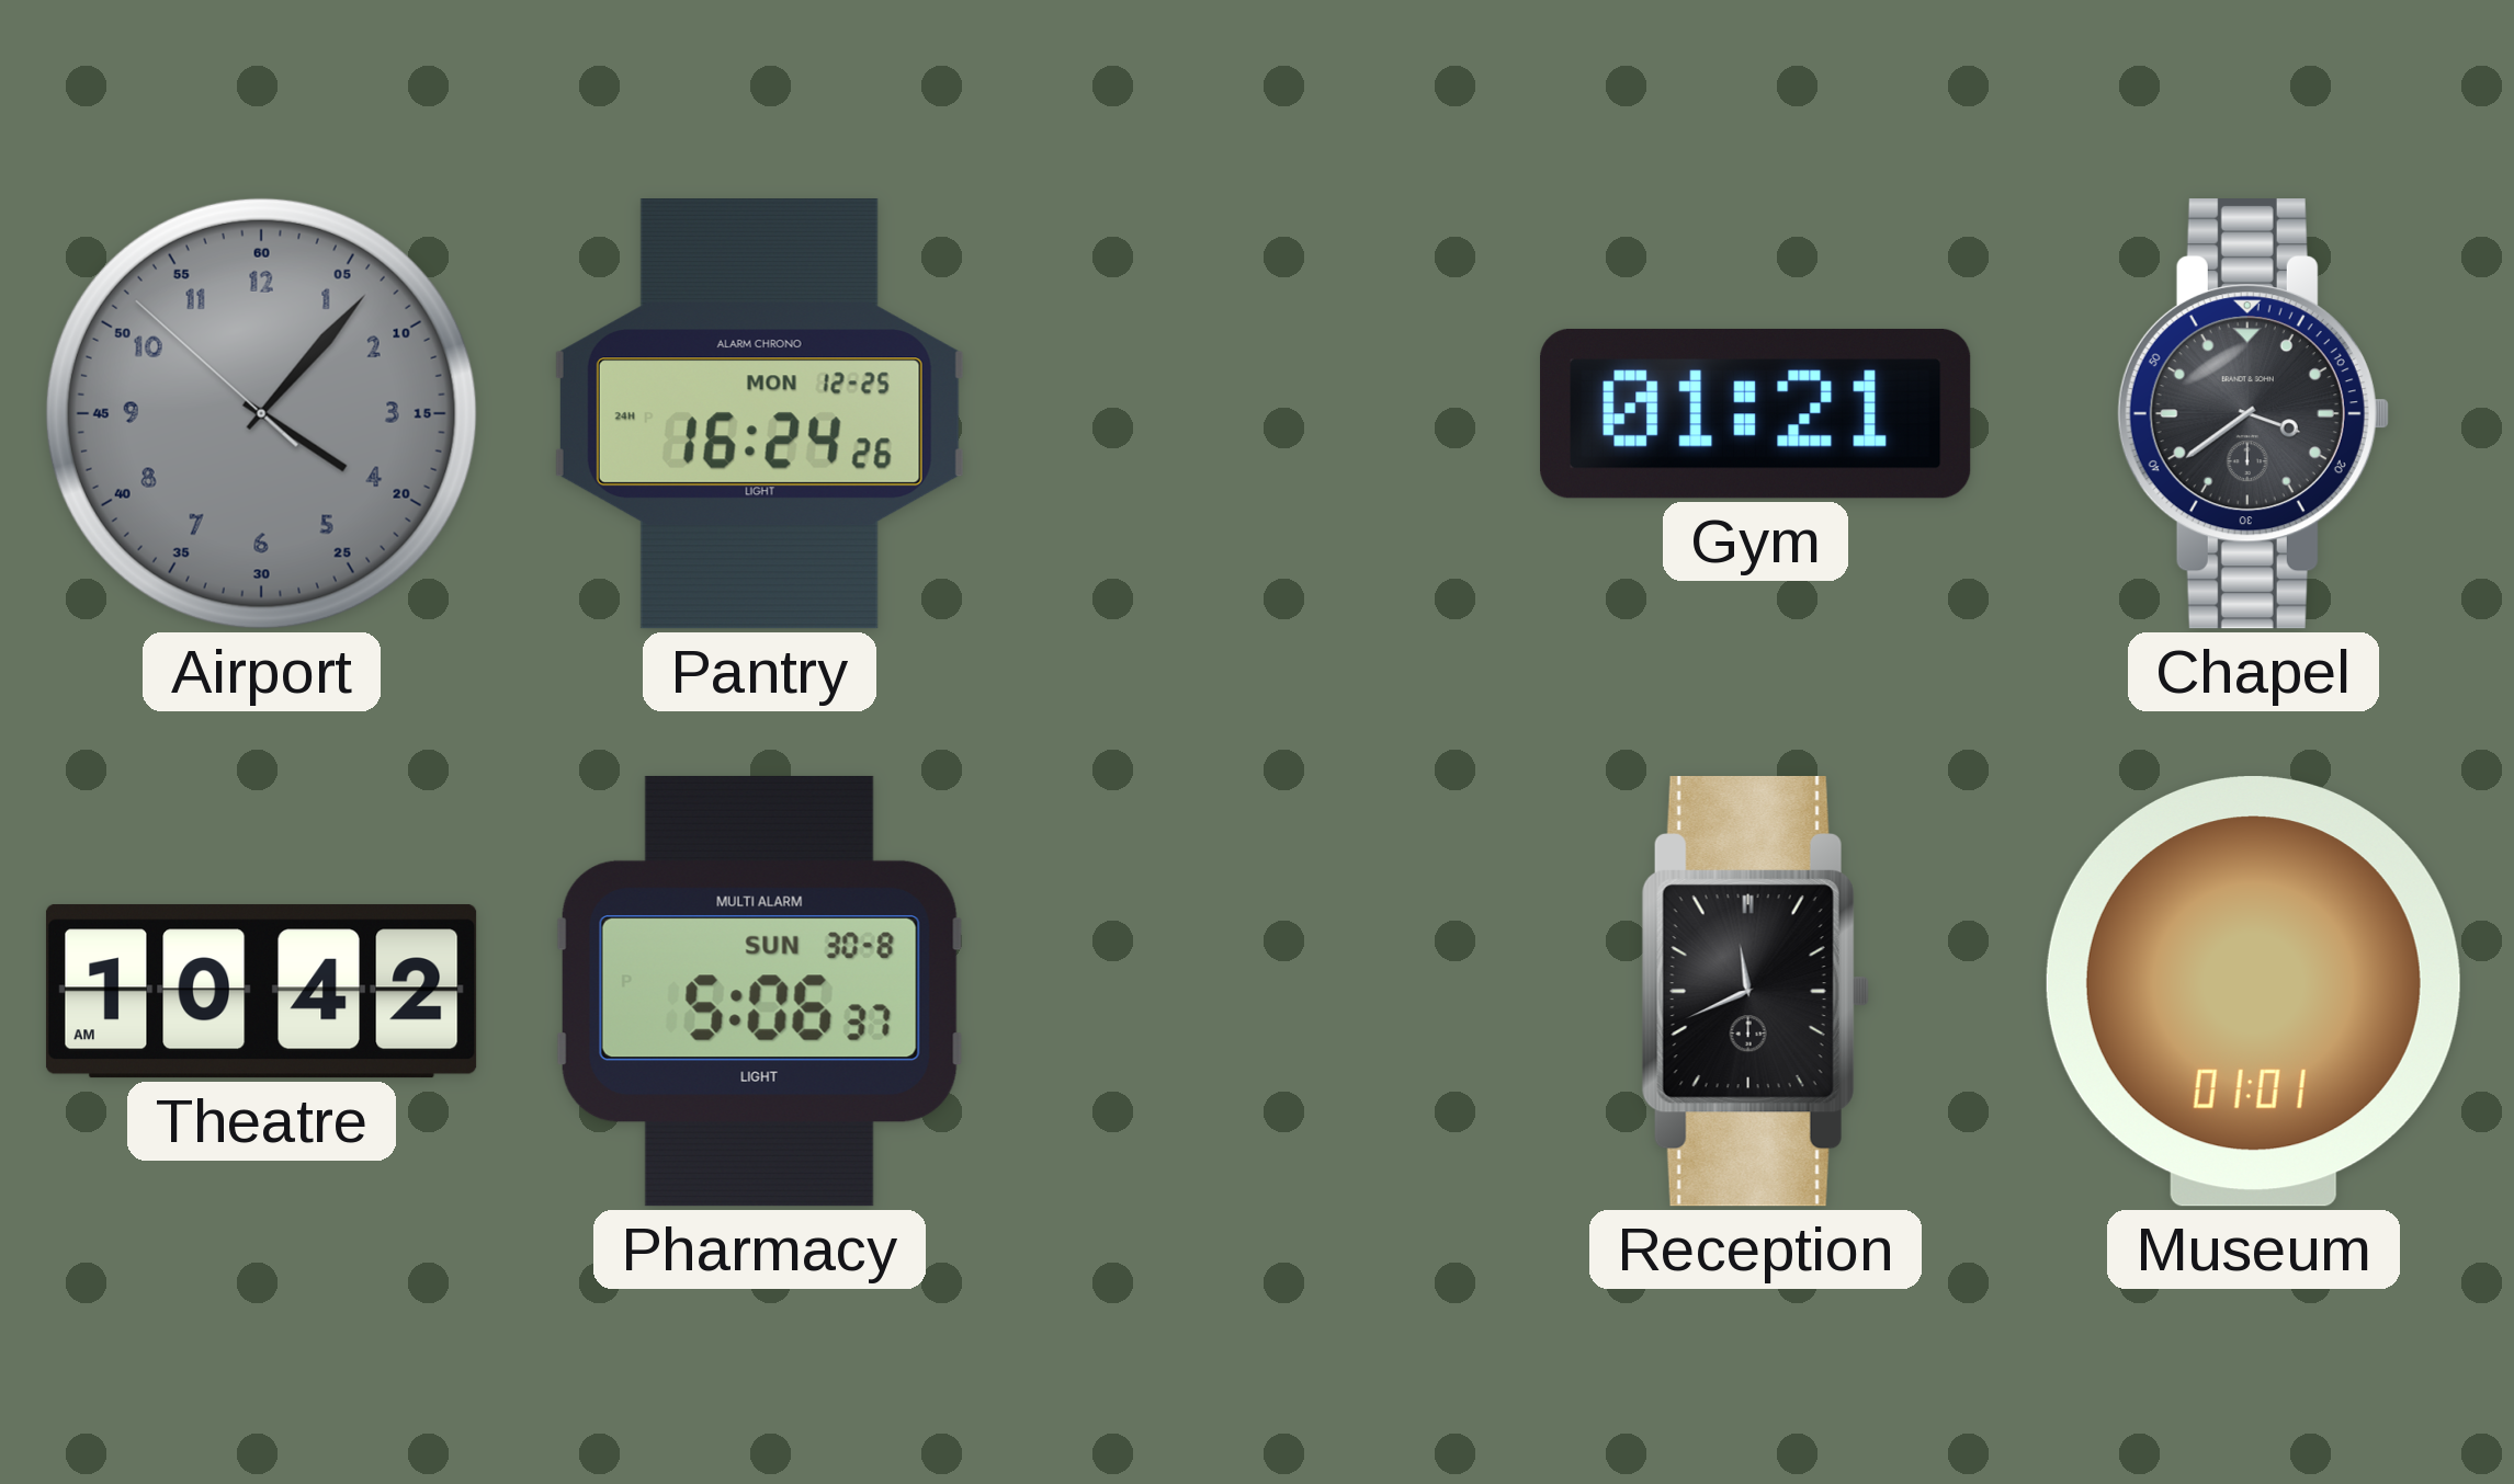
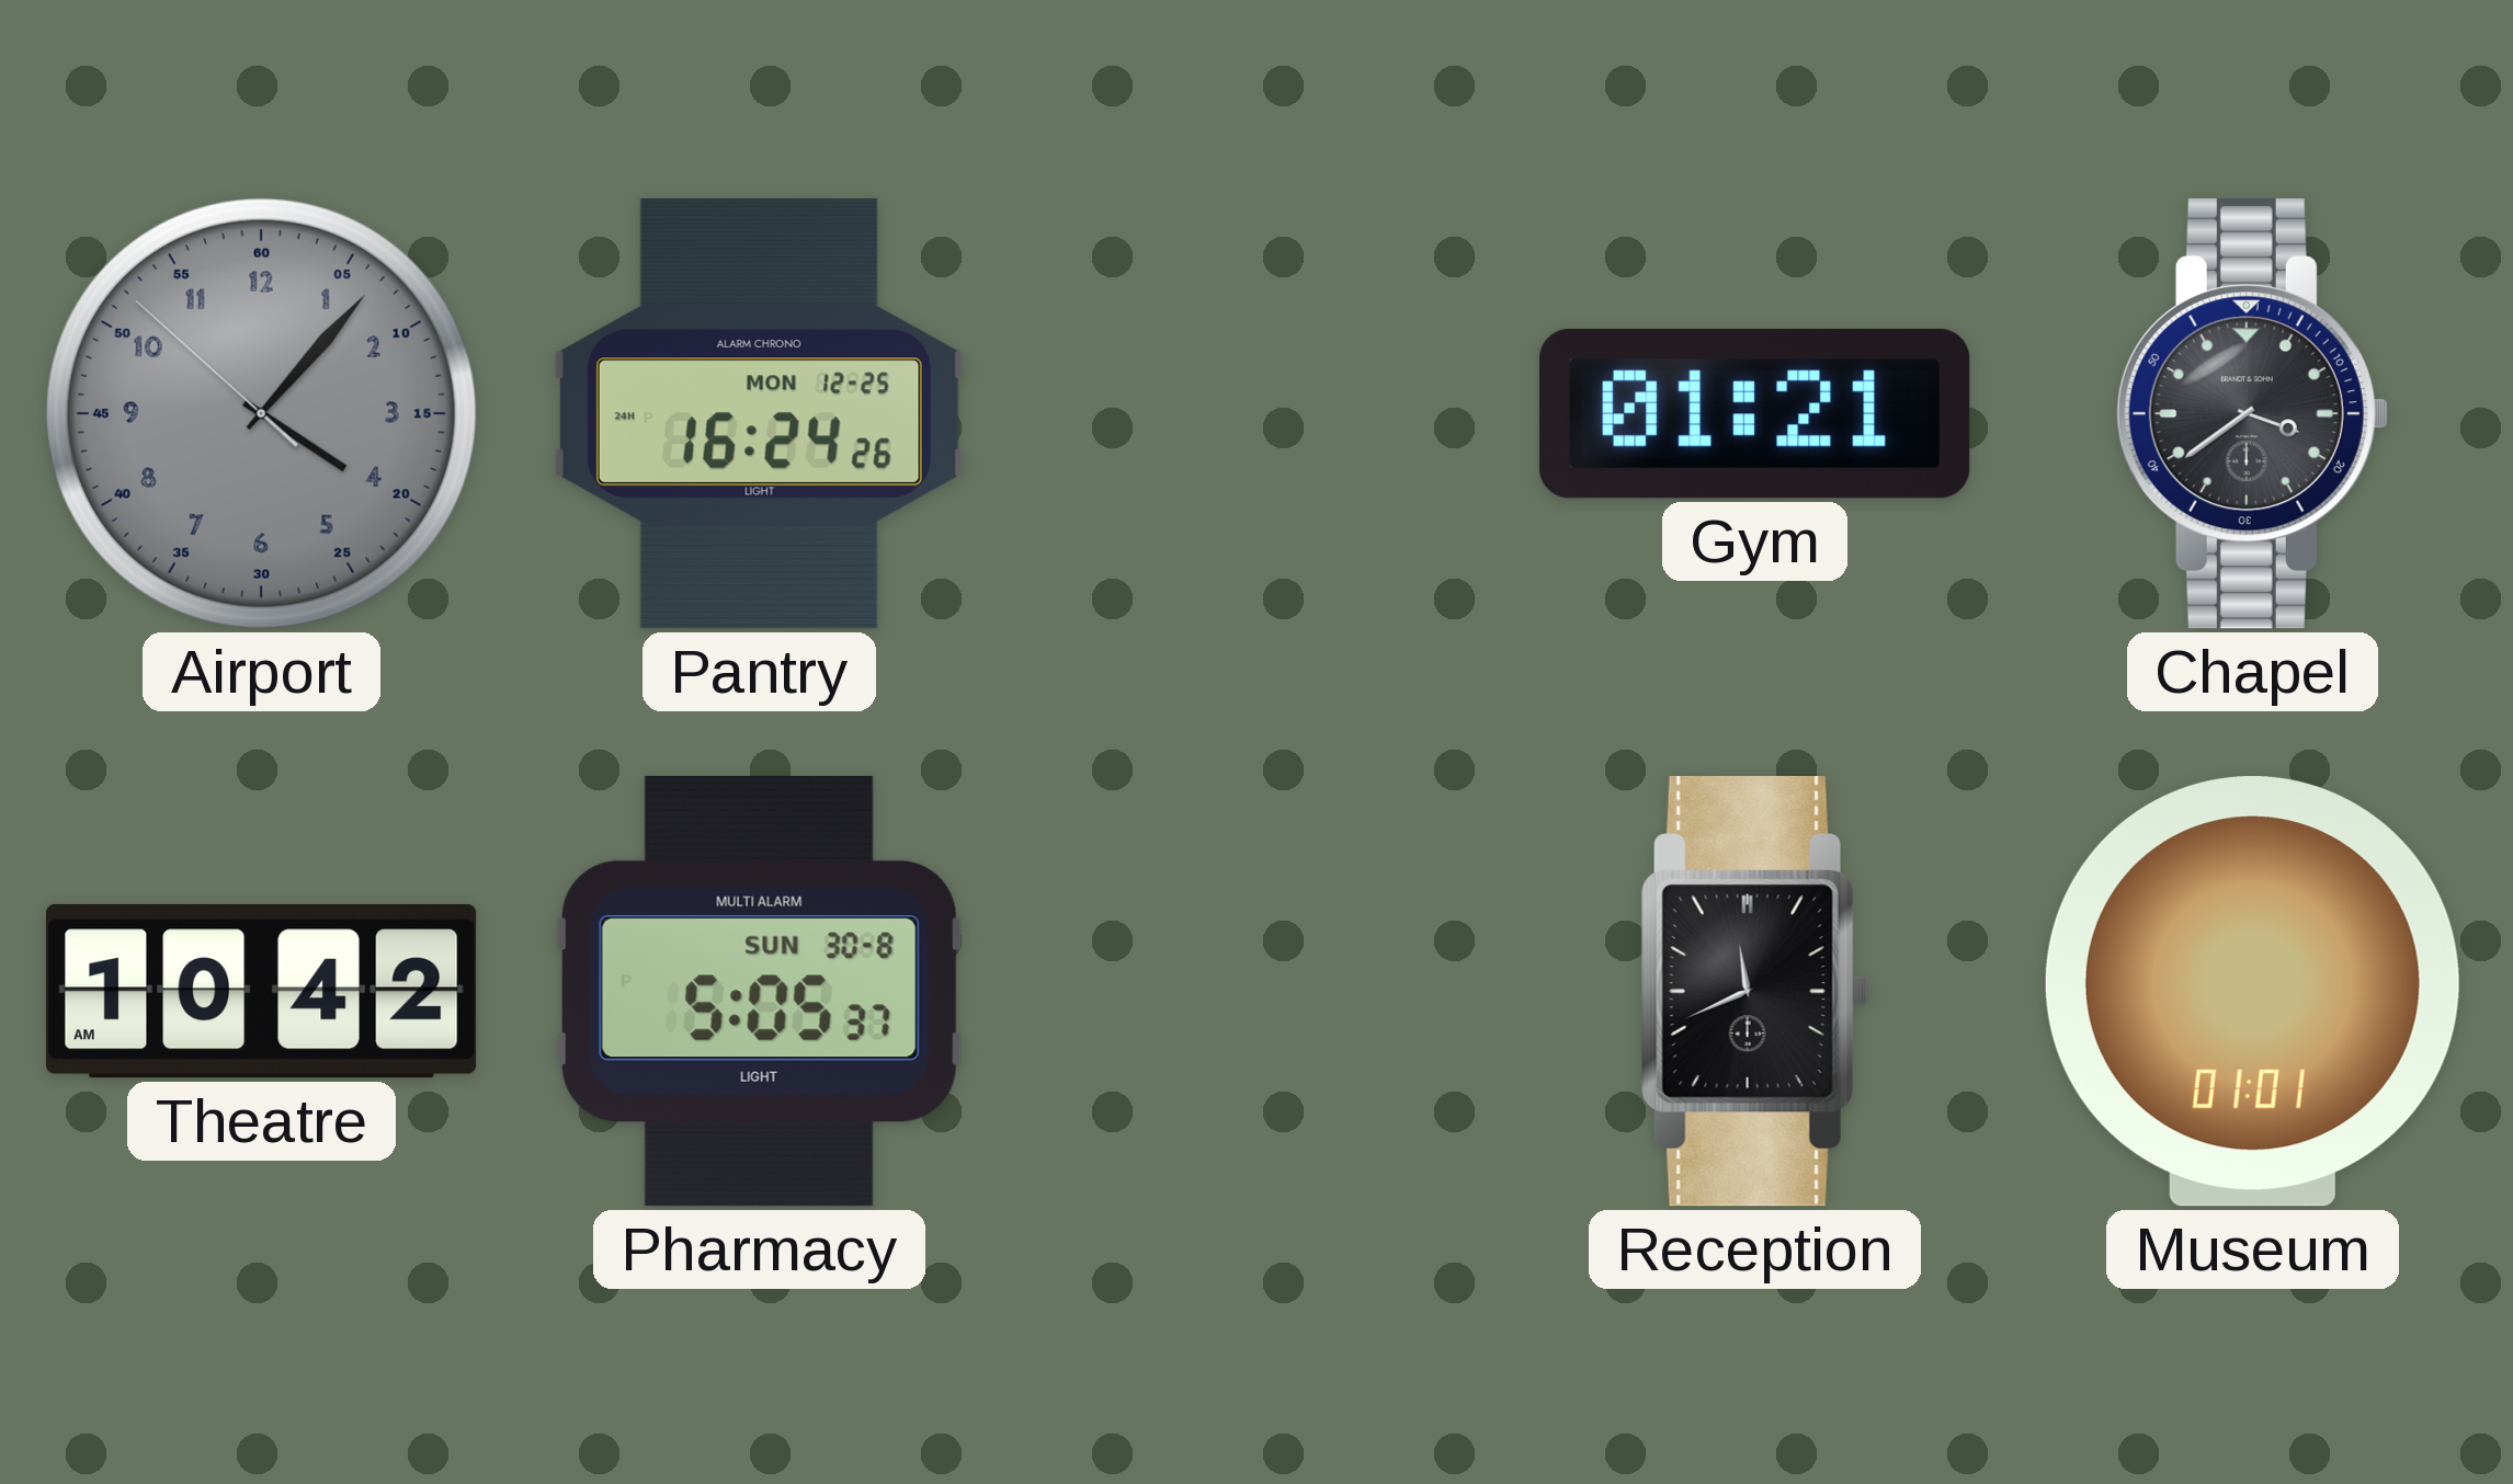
Pharmacy: 5:06 -> 5:05
